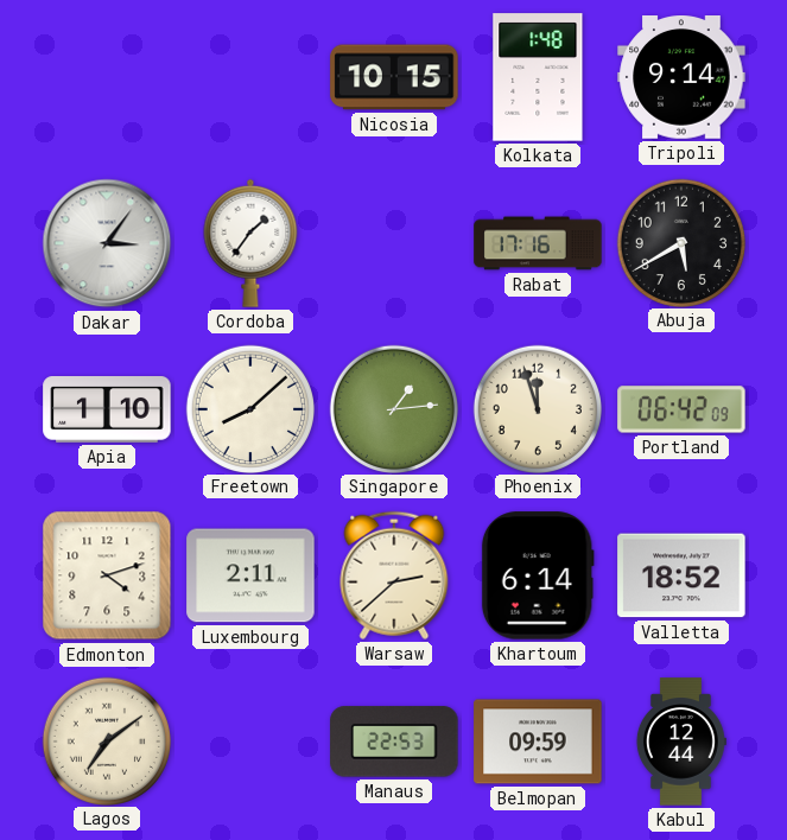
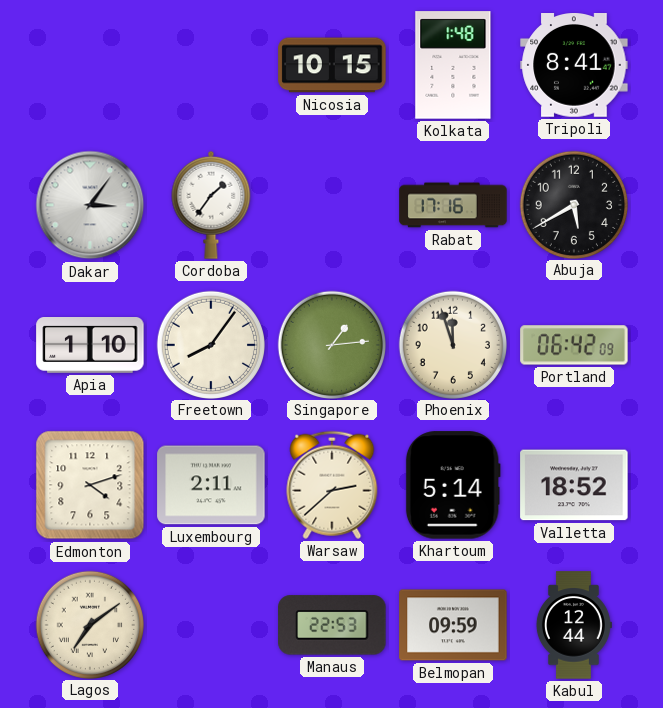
Tripoli: 9:14 -> 8:41
Freetown: 8:08 -> 8:06
Khartoum: 6:14 -> 5:14
